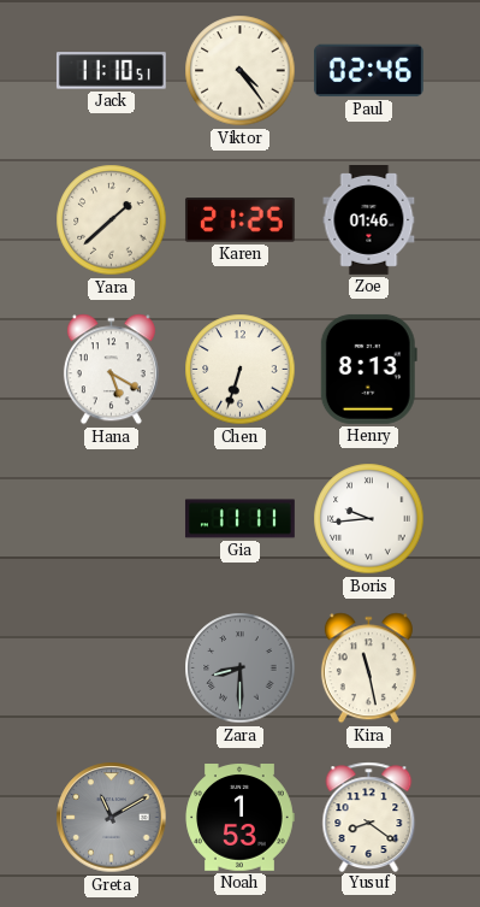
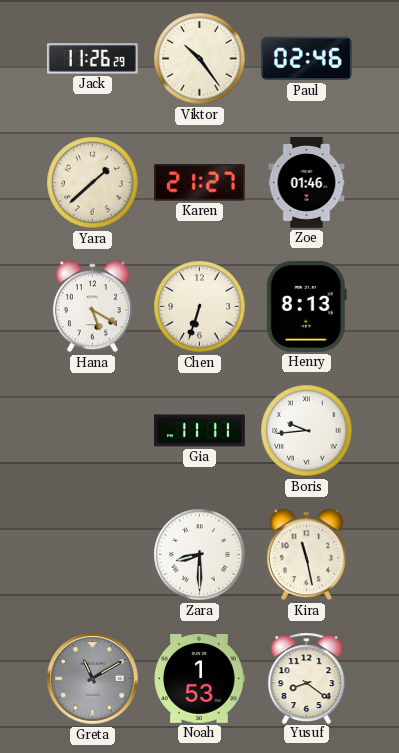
Jack: 11:10 -> 11:26
Viktor: 4:24 -> 10:24
Karen: 21:25 -> 21:27
Zara dial: grey -> white
